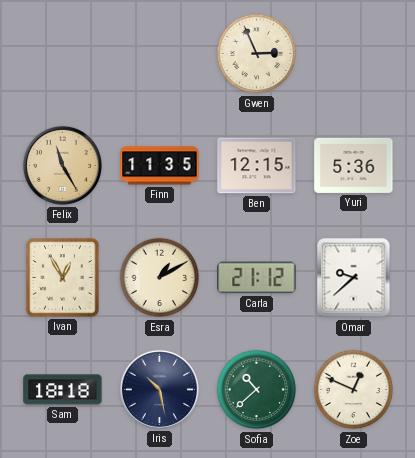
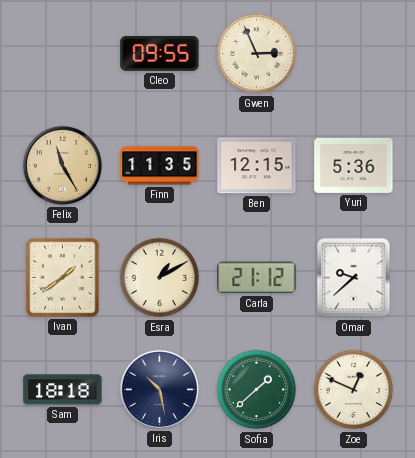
Cleo: none -> 09:55
Ivan: 12:55 -> 1:39
Sofia: 10:38 -> 1:38
